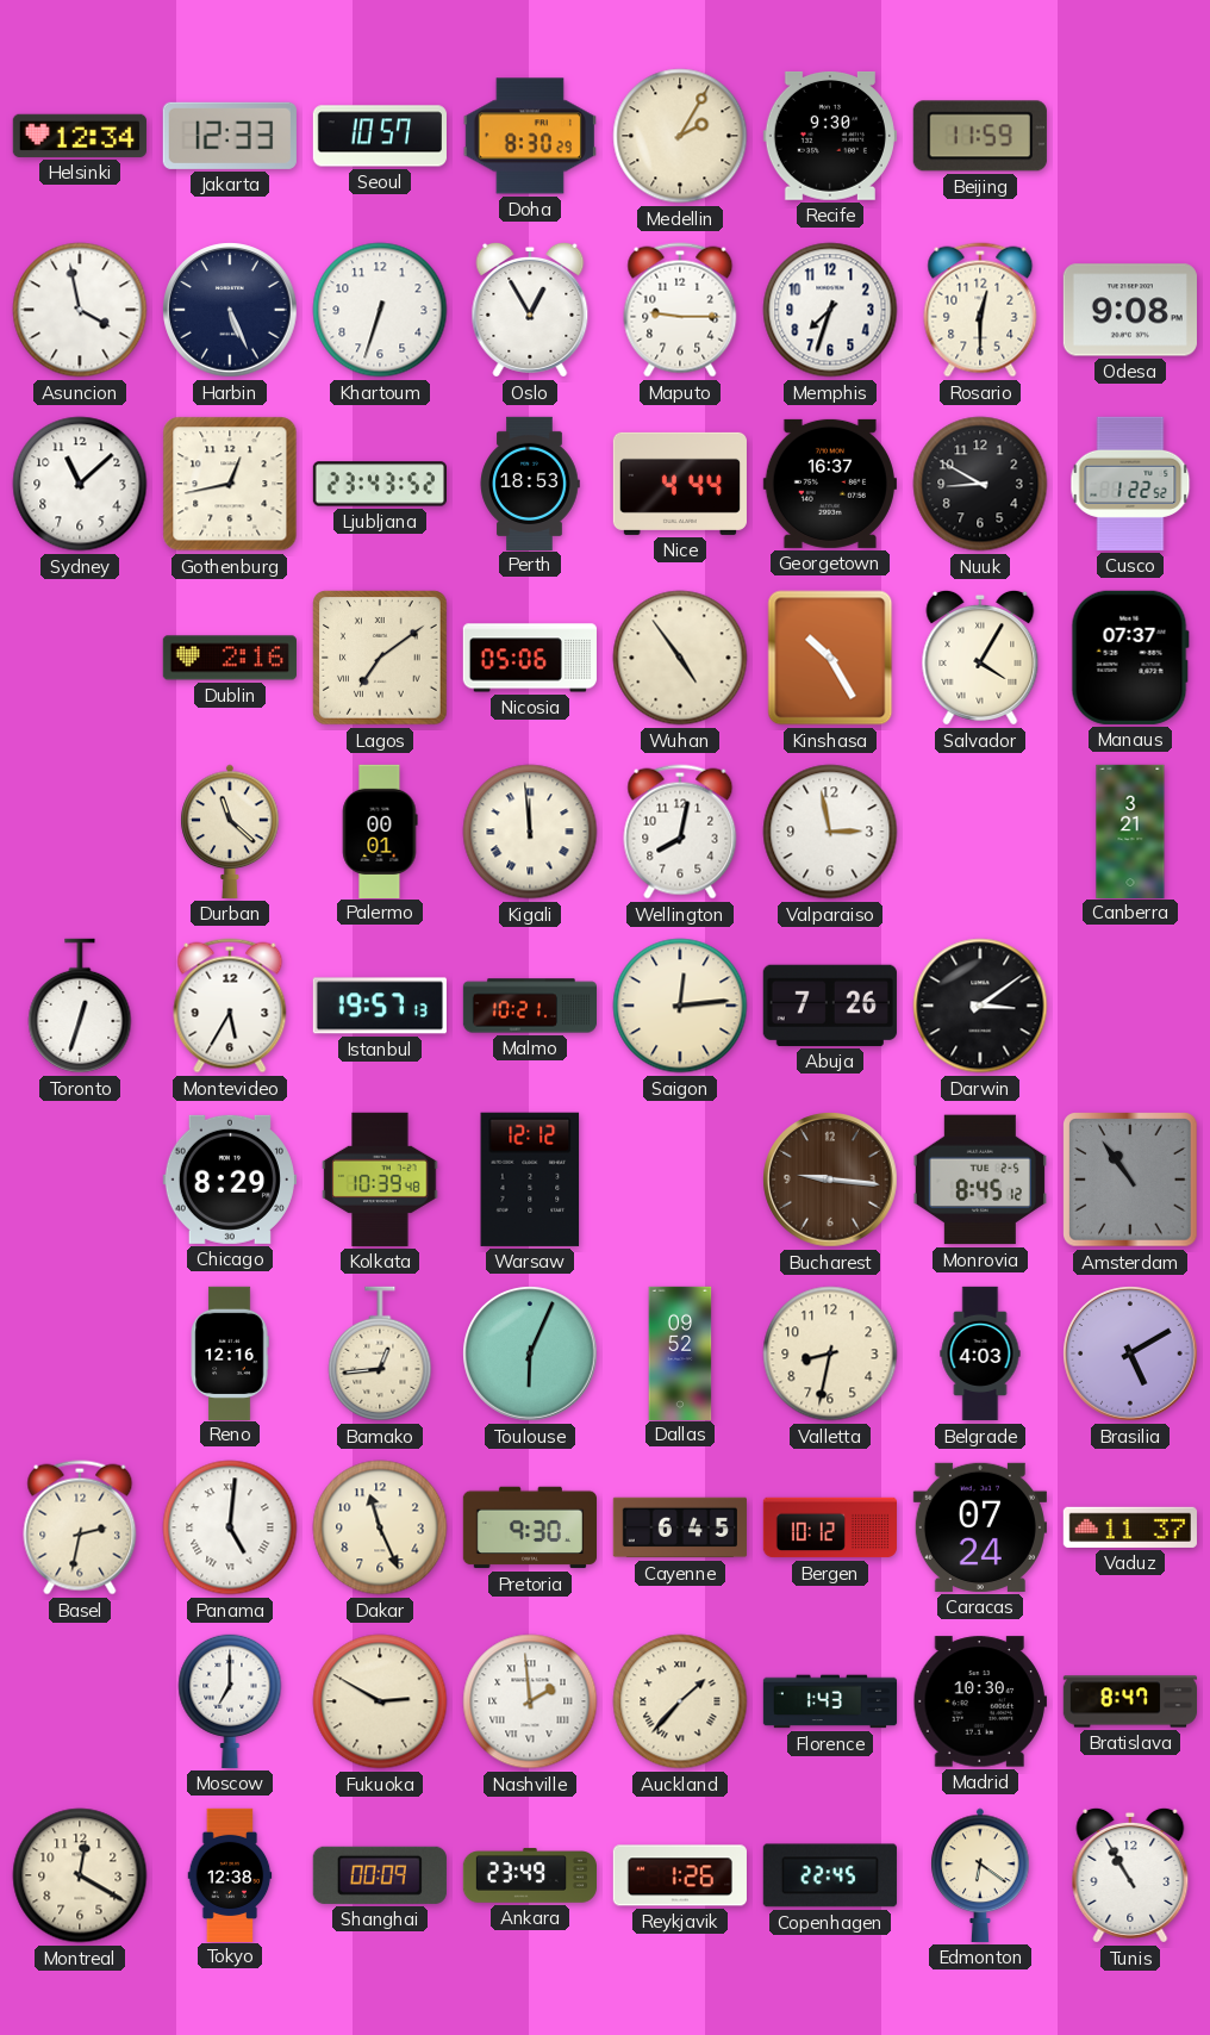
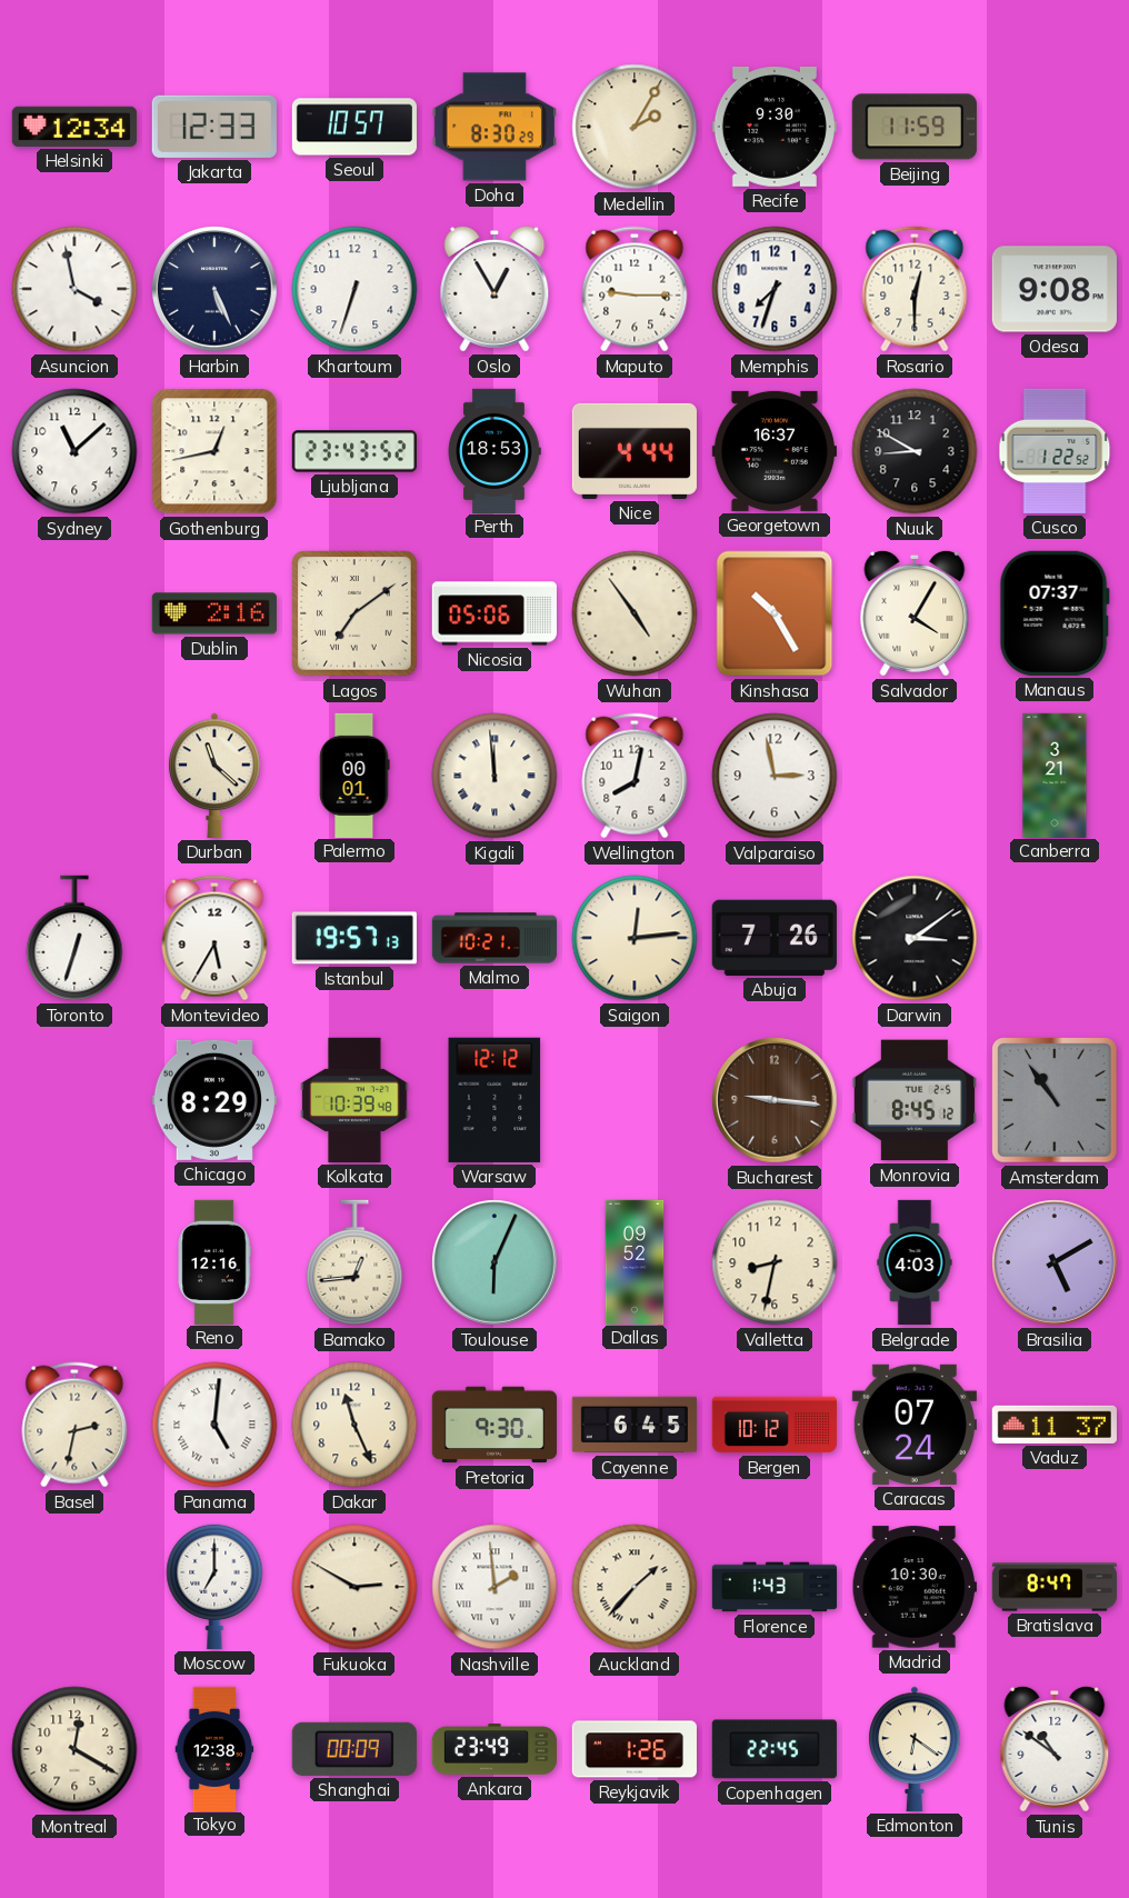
Tunis: 10:55 -> 10:51
